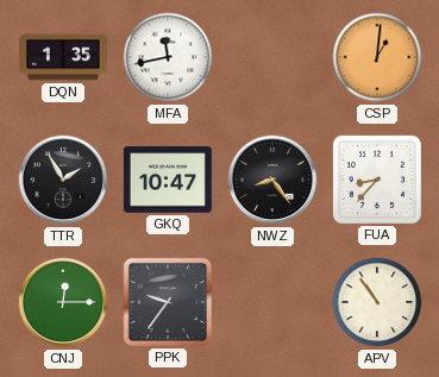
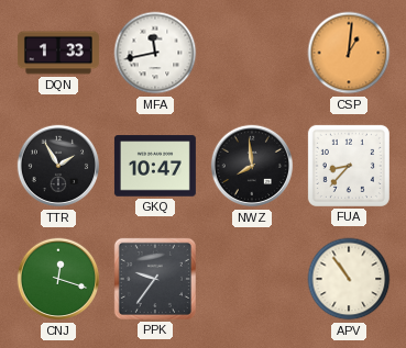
DQN: 1:35 -> 1:33
NWZ: 8:24 -> 7:59
CNJ: 12:15 -> 12:18
